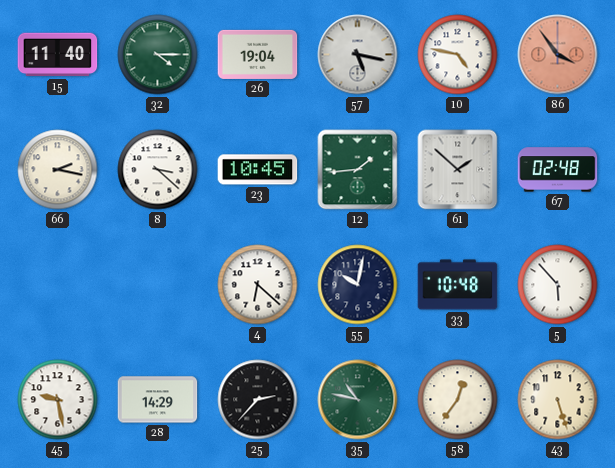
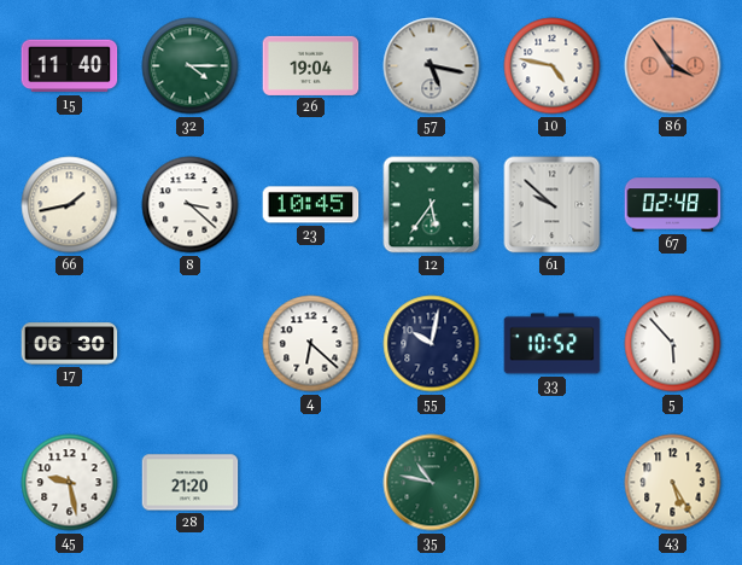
66: 2:17 -> 1:43
12: 1:44 -> 5:36
61: 1:52 -> 9:52
17: none -> 06:30
33: 10:48 -> 10:52
28: 14:29 -> 21:20
25: 2:37 -> none
58: 12:36 -> none
43: 5:27 -> 5:25
